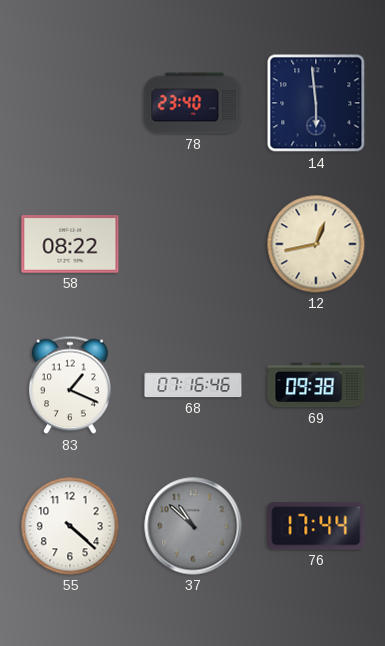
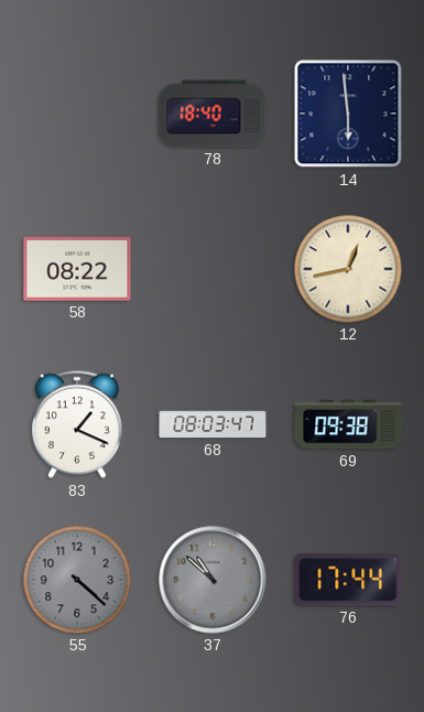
78: 23:40 -> 18:40
68: 07:16 -> 08:03
55 dial: white -> grey
